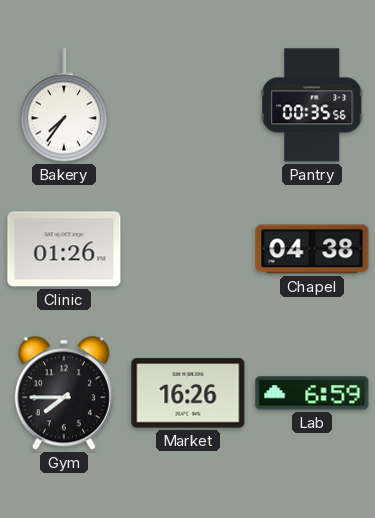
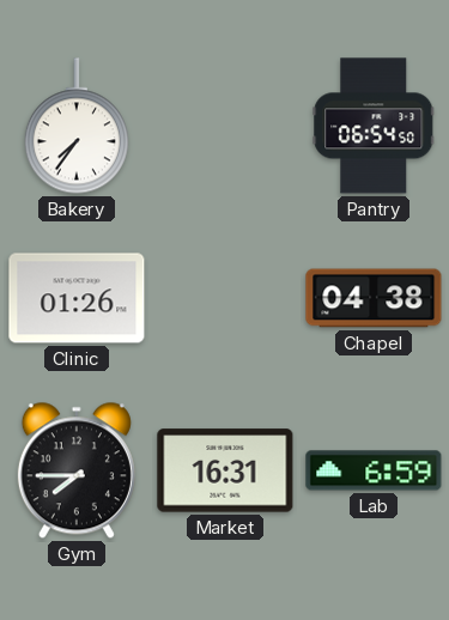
Pantry: 00:35 -> 06:54
Market: 16:26 -> 16:31
